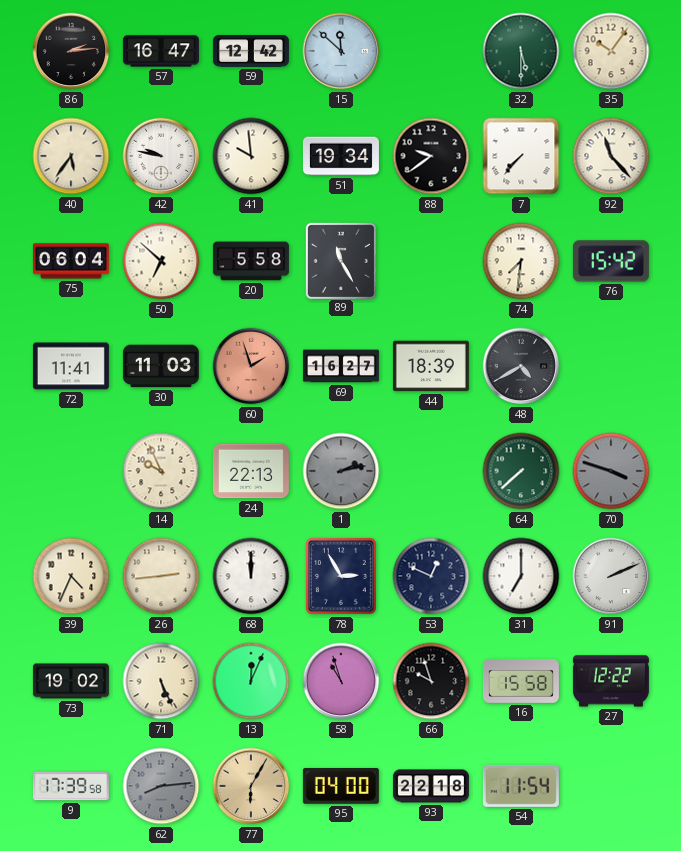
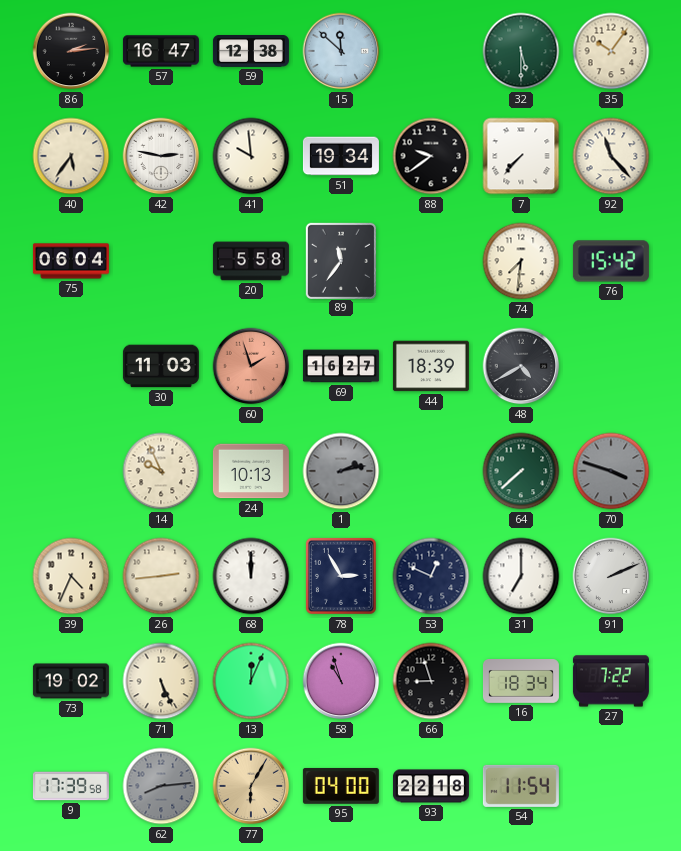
59: 12:42 -> 12:38
42: 9:47 -> 2:47
50: 6:52 -> none
89: 11:25 -> 11:36
72: 11:41 -> none
24: 22:13 -> 10:13
66: 9:57 -> 8:57
16: 15:58 -> 18:34
27: 12:22 -> 7:22
